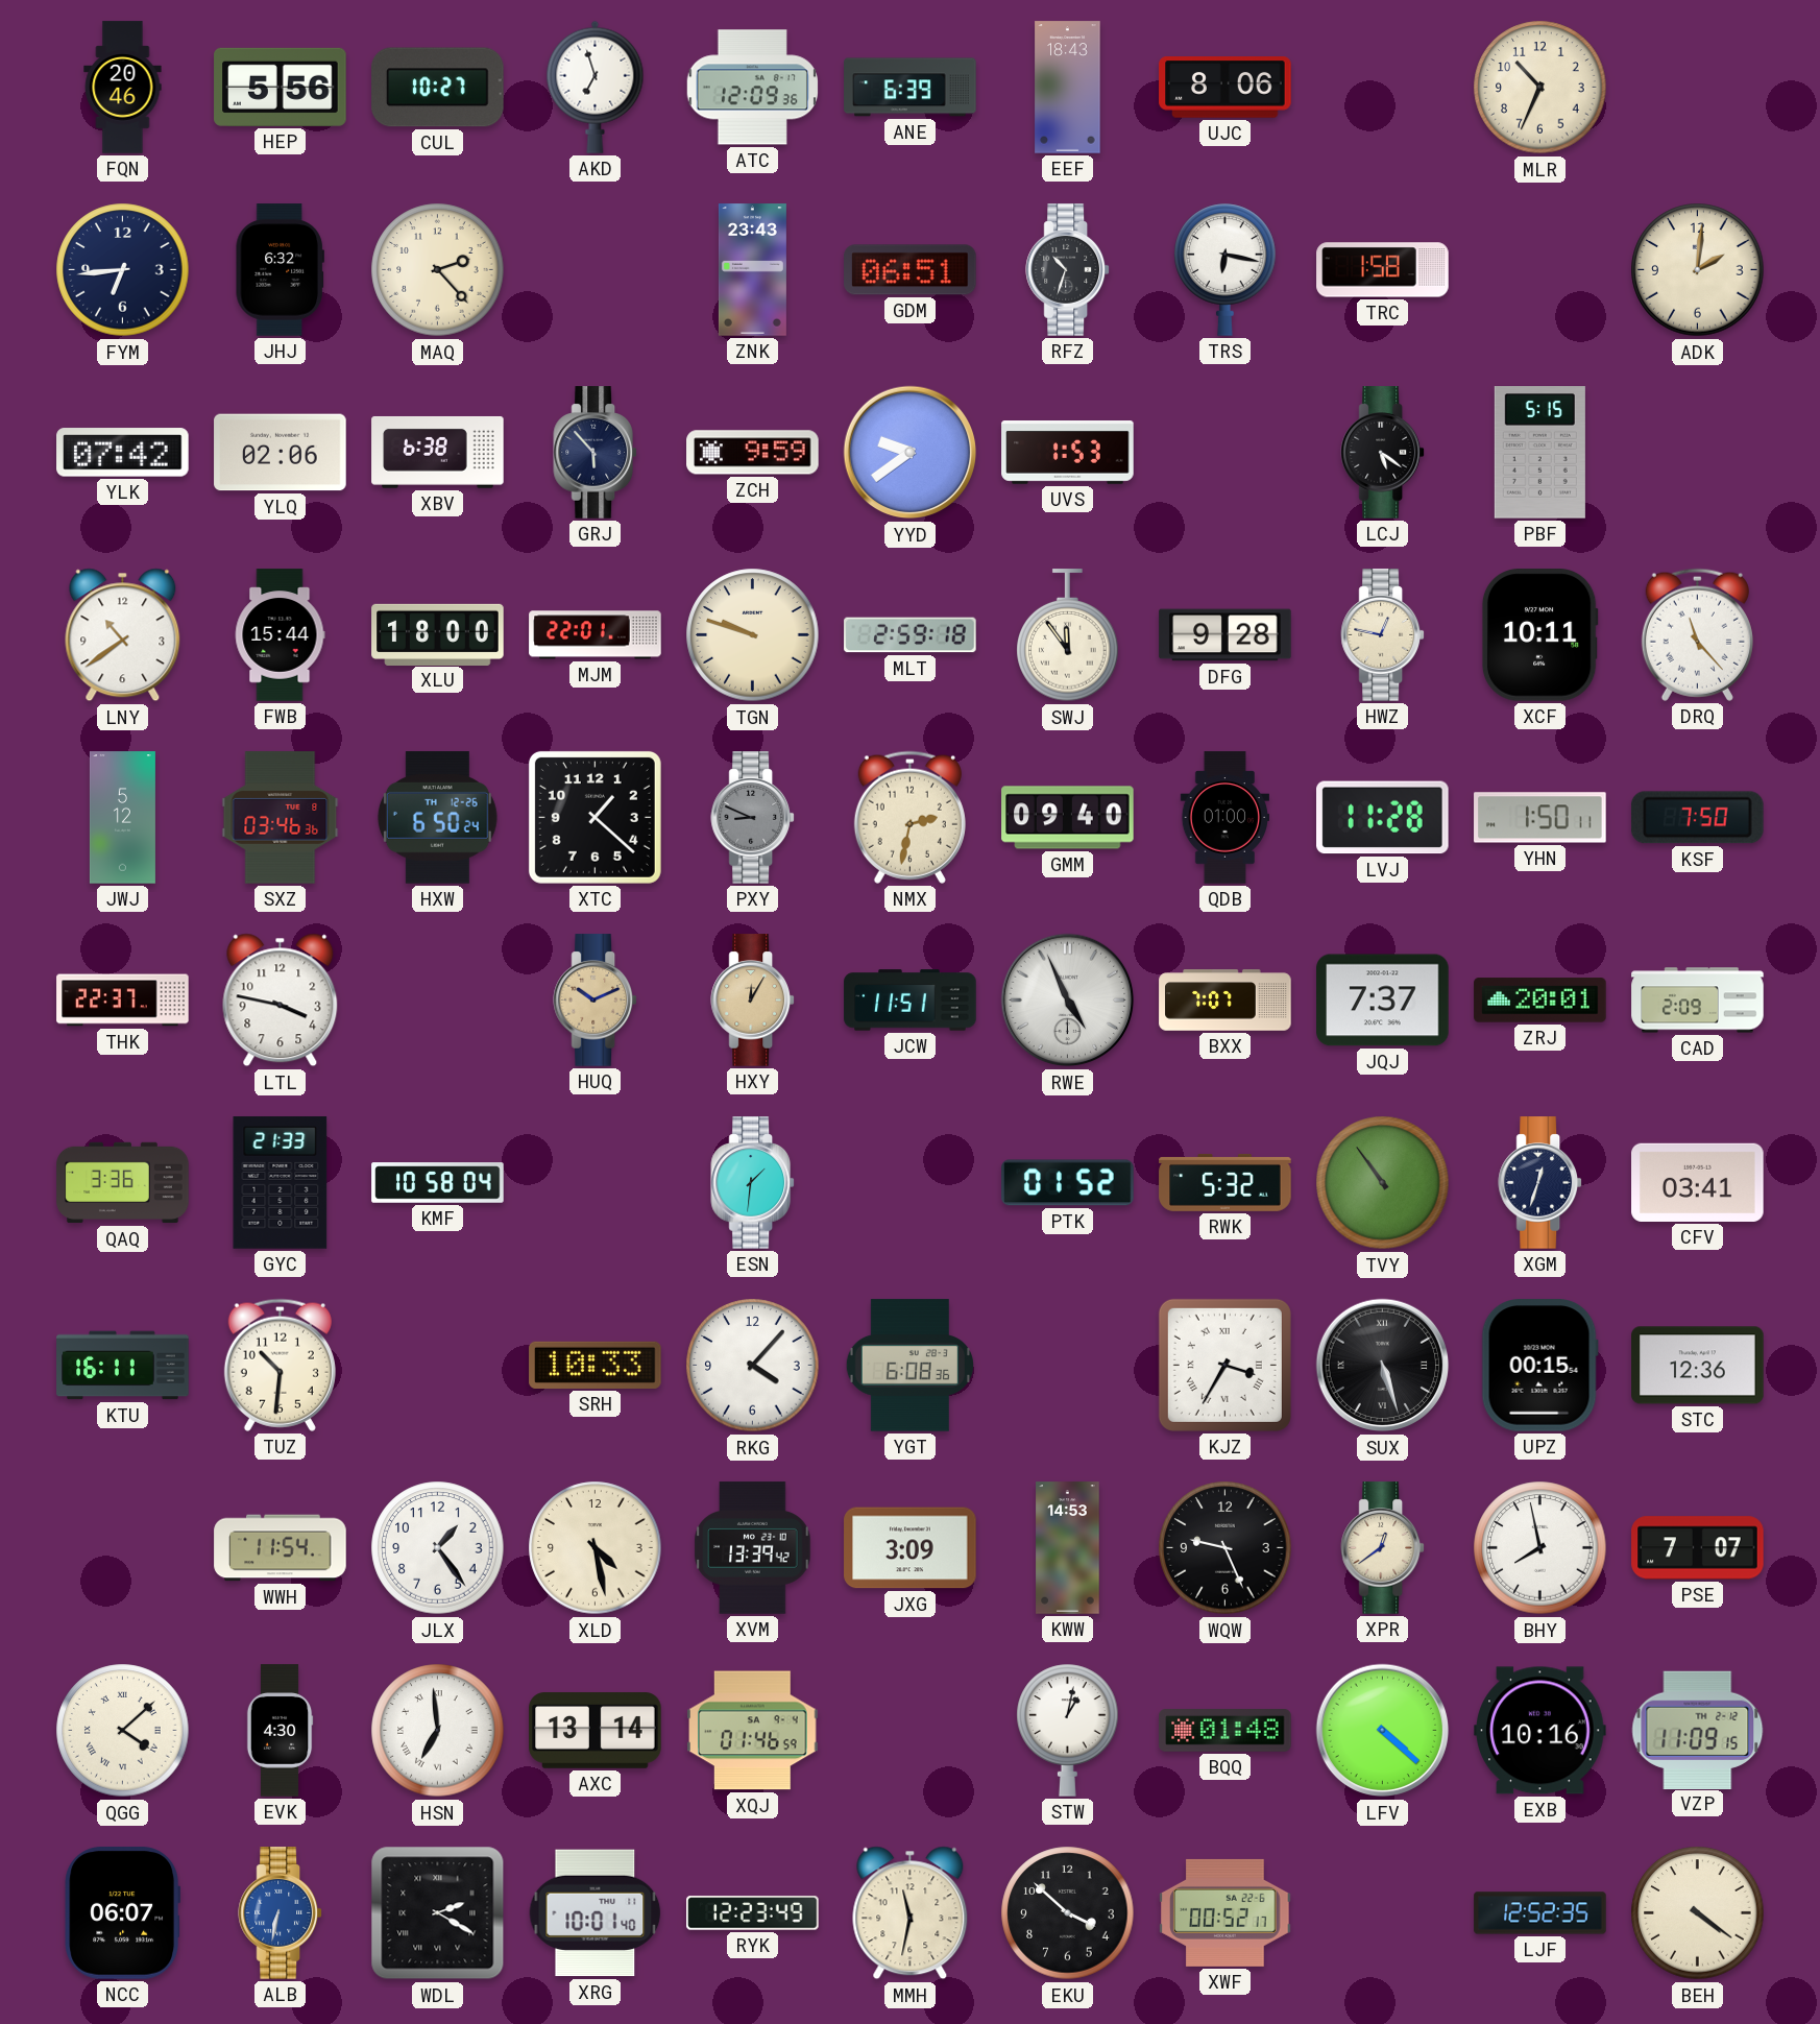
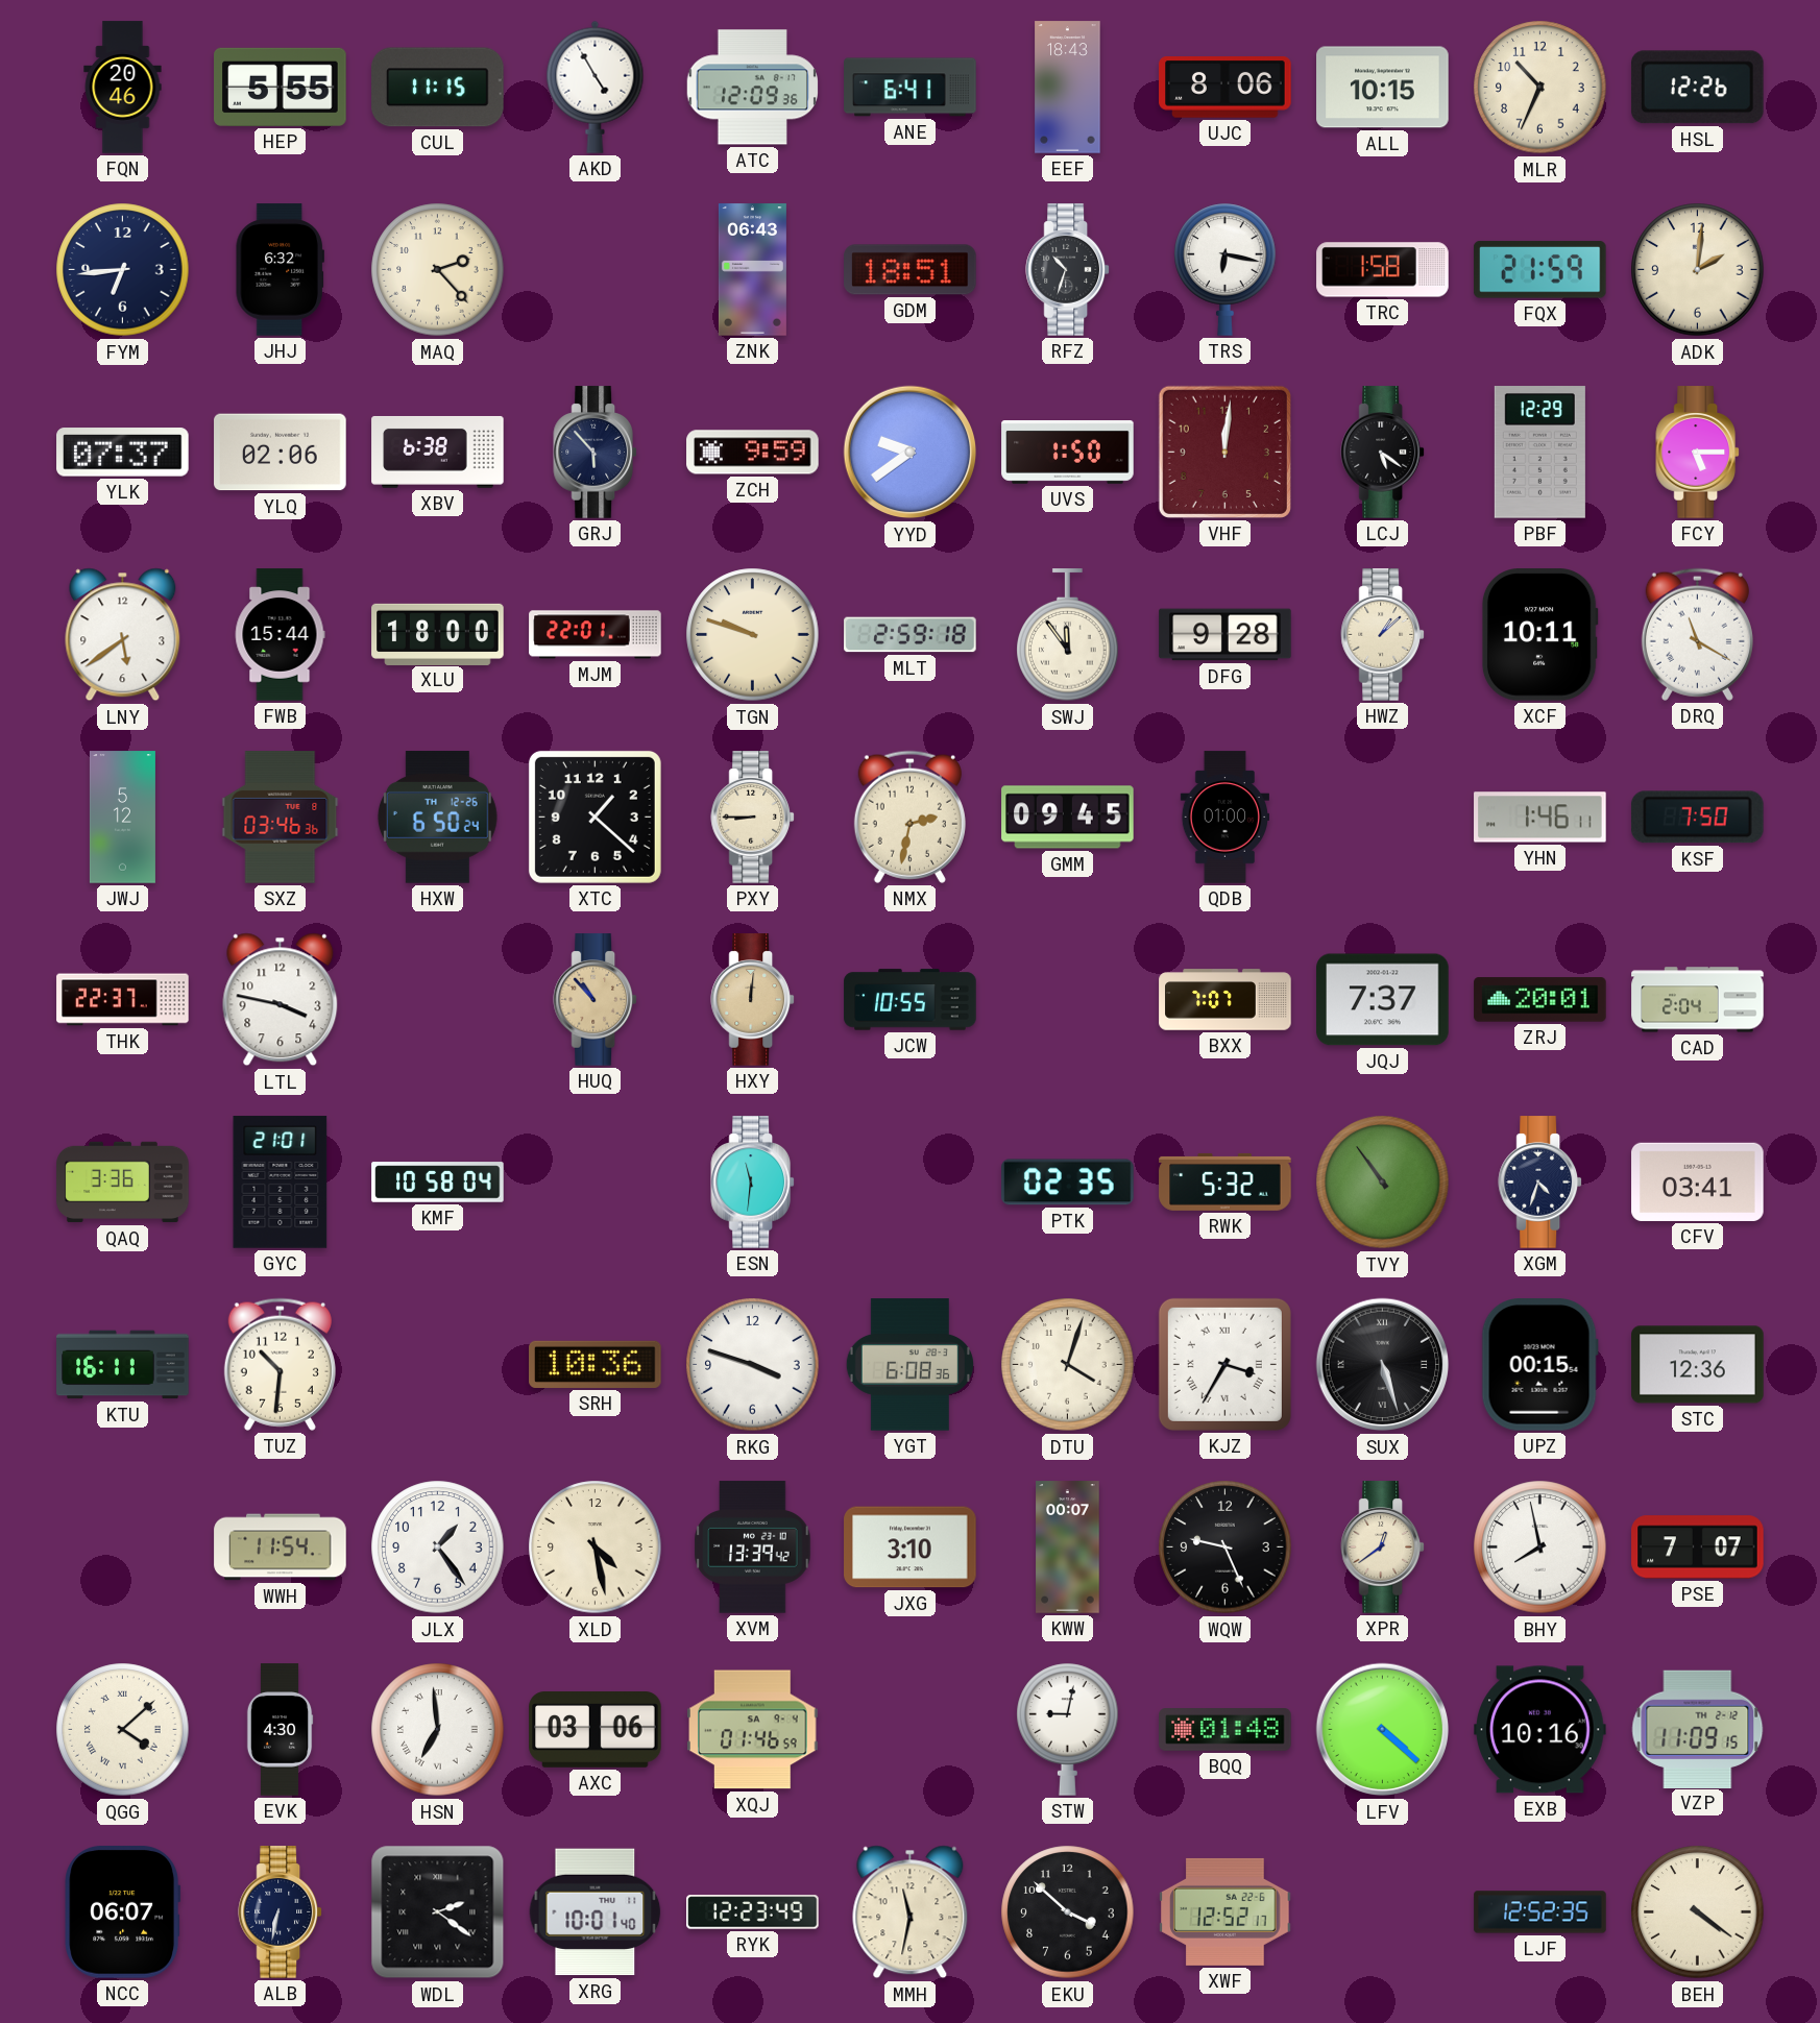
HEP: 5:56 -> 5:55
CUL: 10:27 -> 11:15
AKD: 6:57 -> 4:55
ANE: 6:39 -> 6:41
ALL: none -> 10:15
HSL: none -> 12:26
ZNK: 23:43 -> 06:43
GDM: 06:51 -> 18:51
FQX: none -> 21:59
YLK: 07:42 -> 07:37
UVS: 1:53 -> 1:50
VHF: none -> 12:01
PBF: 5:15 -> 12:29
FCY: none -> 5:15
LNY: 10:39 -> 5:39
HWZ: 12:47 -> 1:08
DRQ: 11:23 -> 11:20
PXY: 8:49 -> 8:45
PXY dial: grey -> cream
GMM: 09:40 -> 09:45
LVJ: 11:28 -> none
YHN: 1:50 -> 1:46
HUQ: 10:11 -> 10:53
HXY: 12:05 -> 12:01
JCW: 11:51 -> 10:55
RWE: 4:56 -> none
CAD: 2:09 -> 2:04
GYC: 21:33 -> 21:01
ESN: 1:31 -> 11:31
PTK: 01:52 -> 02:35
XGM: 12:33 -> 4:33
SRH: 10:33 -> 10:36
RKG: 4:07 -> 3:48
DTU: none -> 4:03
JXG: 3:09 -> 3:10
KWW: 14:53 -> 00:07
AXC: 13:14 -> 03:06
STW: 1:02 -> 9:02
ALB dial: blue -> navy
WDL: 2:20 -> 2:21
XWF: 00:52 -> 12:52
